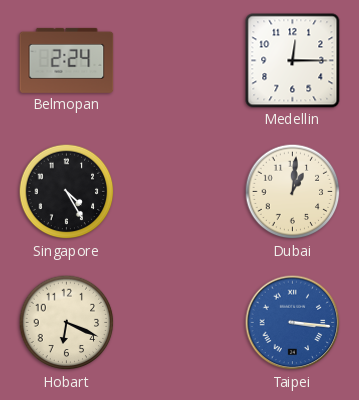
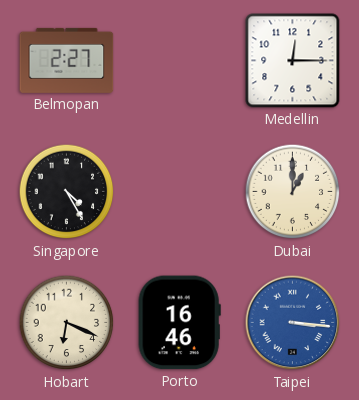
Belmopan: 2:24 -> 2:27
Dubai: 1:01 -> 1:00
Porto: none -> 16:46
